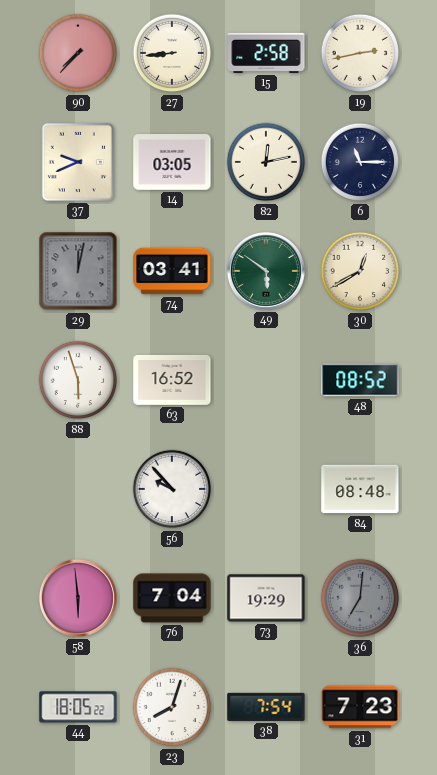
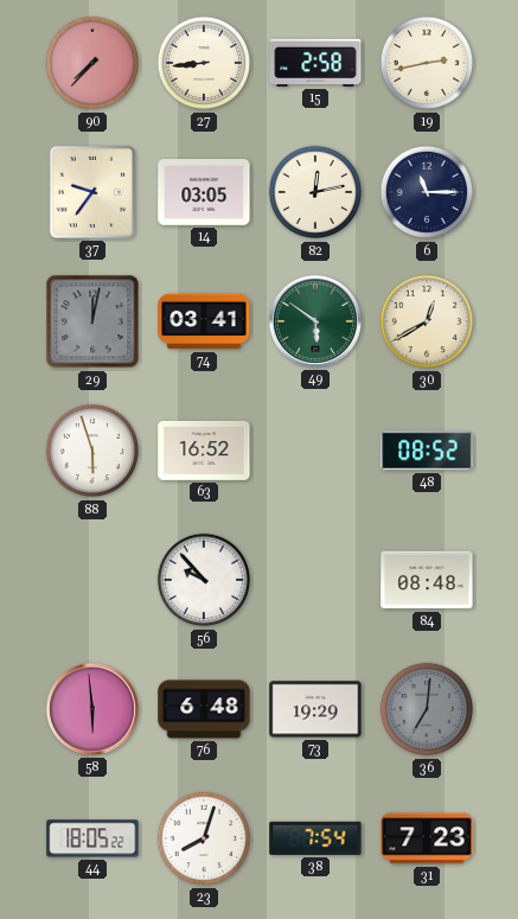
37: 9:41 -> 9:36
76: 7:04 -> 6:48
